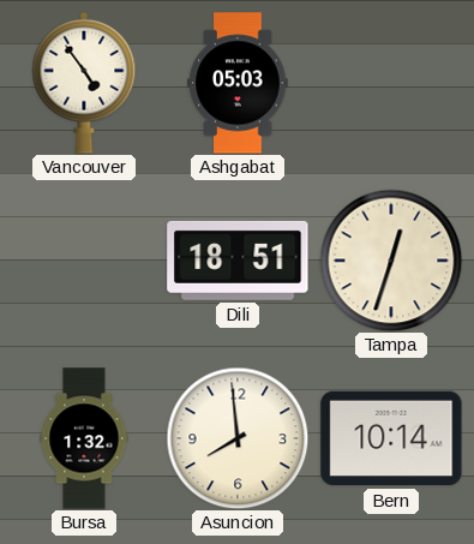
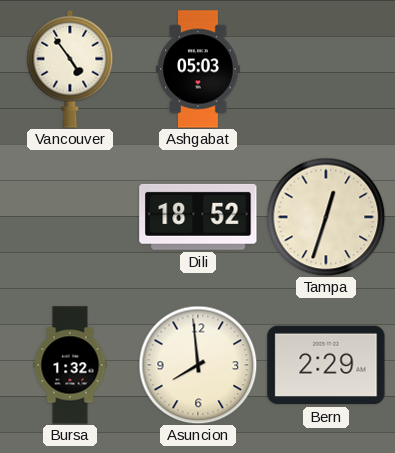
Dili: 18:51 -> 18:52
Bern: 10:14 -> 2:29
